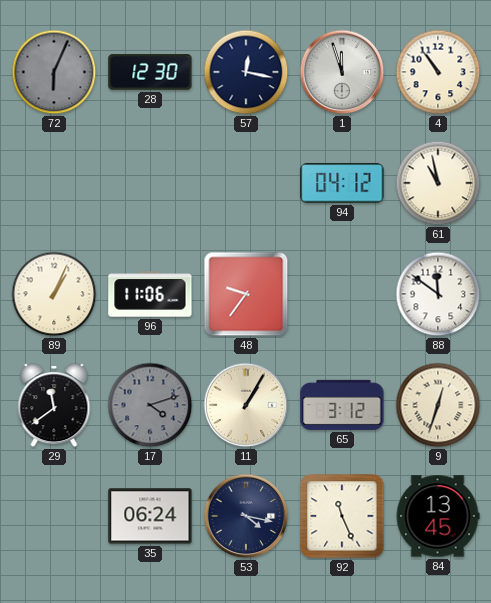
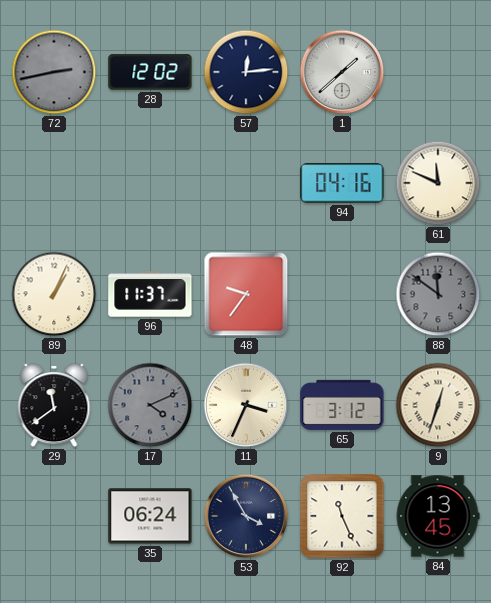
72: 6:04 -> 2:43
28: 12:30 -> 12:02
57: 12:17 -> 12:14
1: 11:57 -> 1:38
4: 10:54 -> none
94: 04:12 -> 04:16
61: 10:58 -> 11:49
96: 11:06 -> 11:37
88 dial: white -> grey
17: 4:12 -> 4:11
11: 1:05 -> 3:34
53: 4:17 -> 3:55
